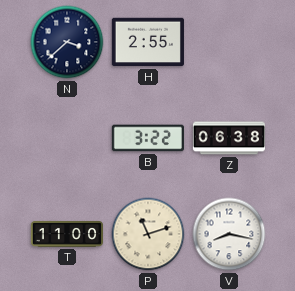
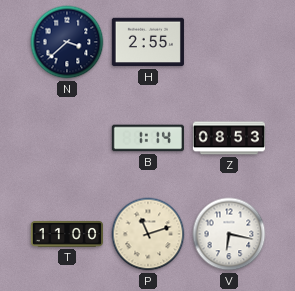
B: 3:22 -> 1:14
Z: 06:38 -> 08:53
V: 8:17 -> 6:17
